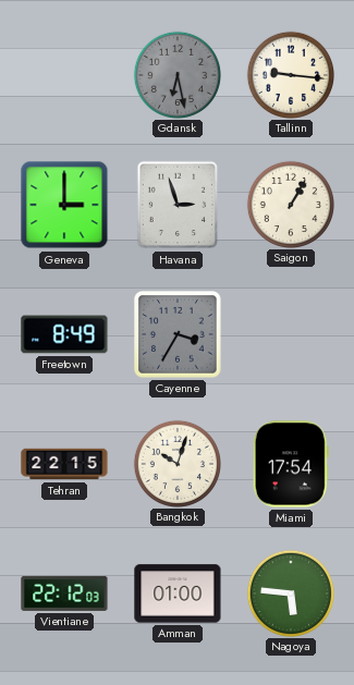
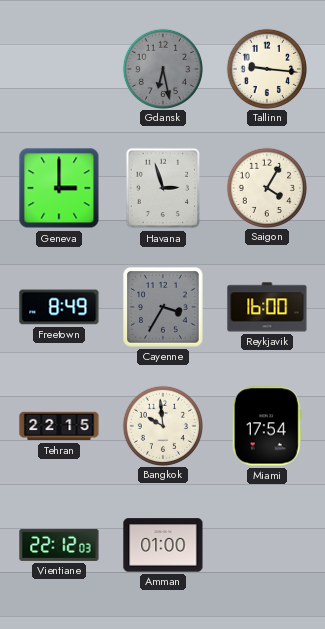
Saigon: 1:05 -> 4:05
Reykjavik: none -> 16:00
Bangkok: 10:03 -> 9:59
Nagoya: 5:46 -> none
